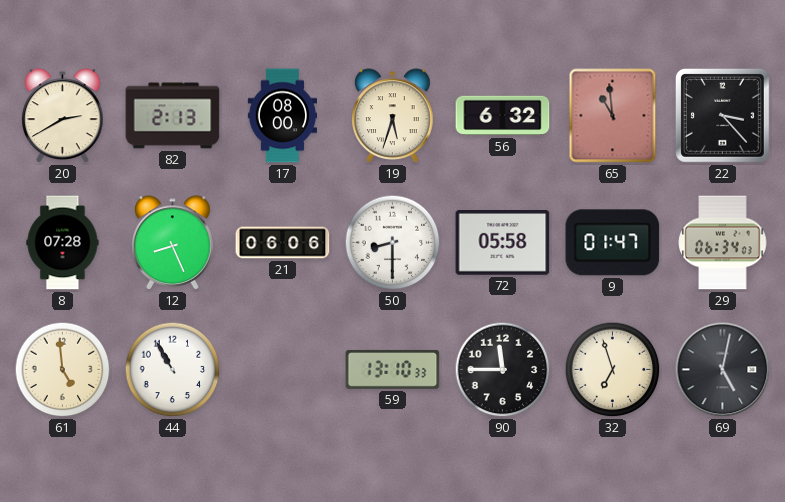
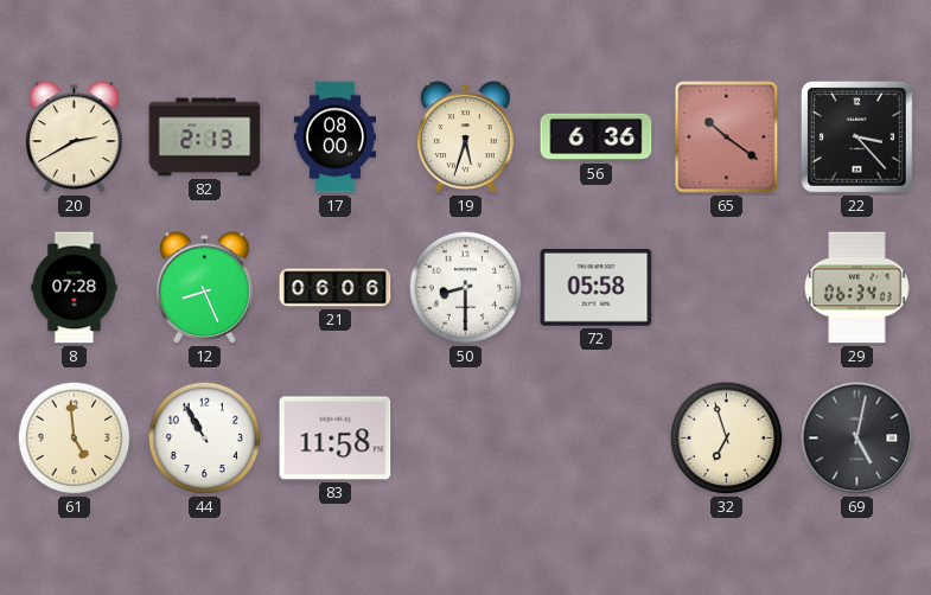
56: 6:32 -> 6:36
65: 10:59 -> 10:21
9: 01:47 -> none
83: none -> 11:58
59: 13:10 -> none
90: 11:45 -> none
